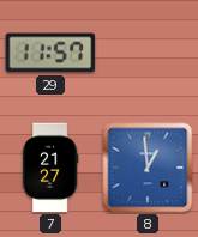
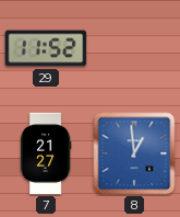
29: 11:57 -> 11:52
